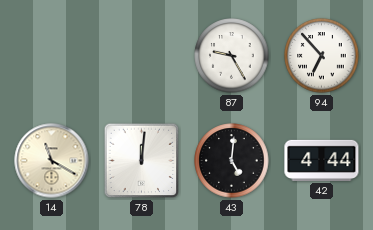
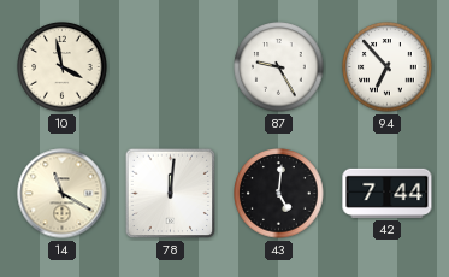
10: none -> 3:58
42: 4:44 -> 7:44
